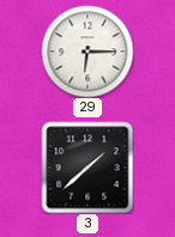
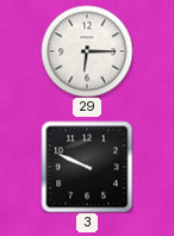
3: 1:38 -> 9:49
